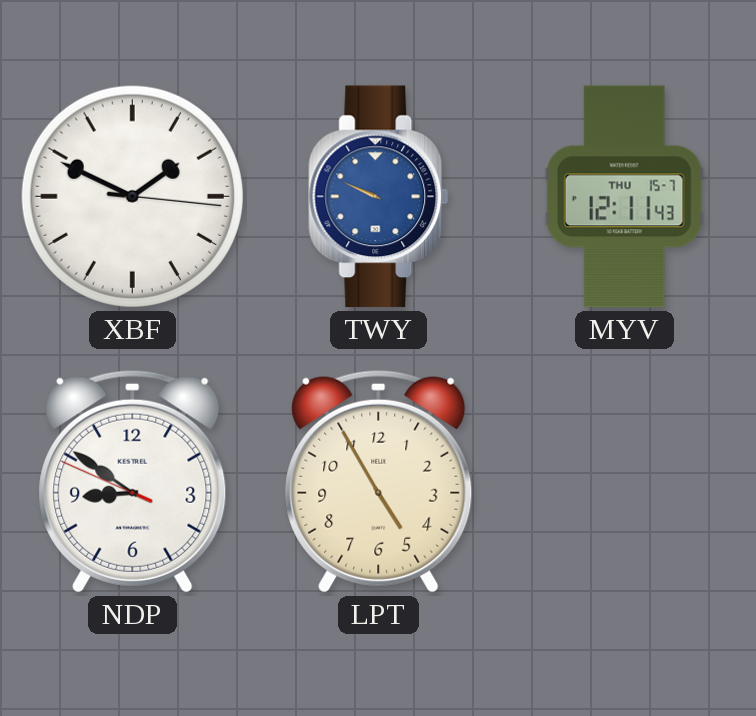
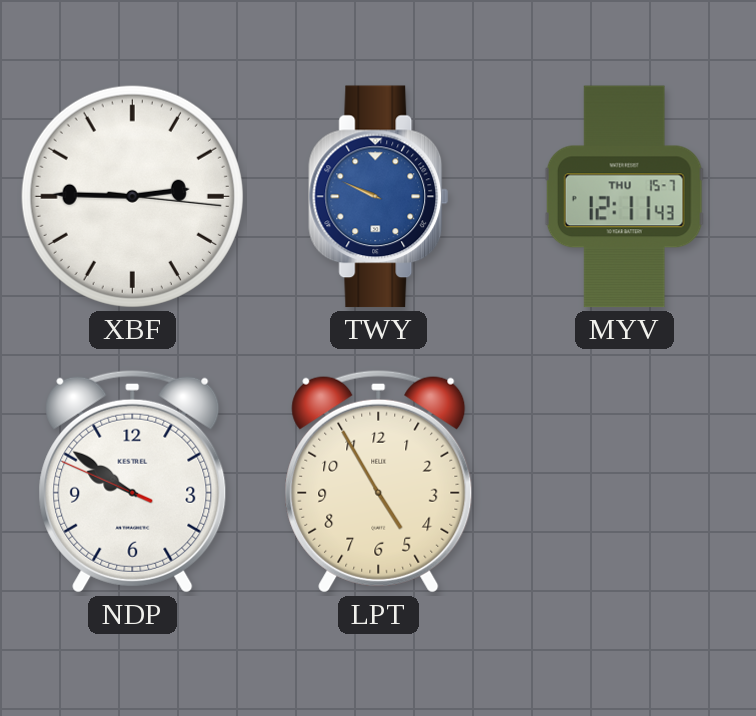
XBF: 1:49 -> 2:45
NDP: 8:50 -> 9:50
